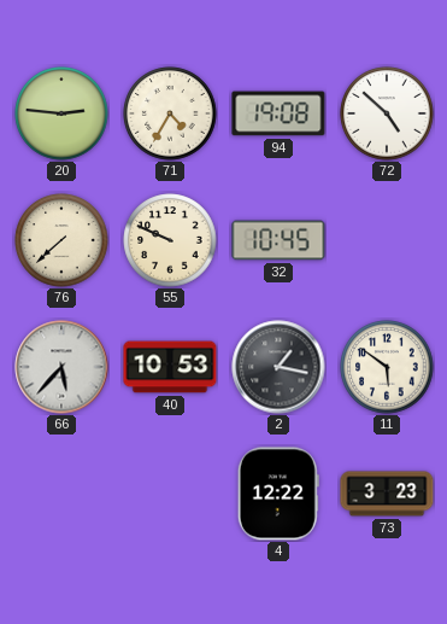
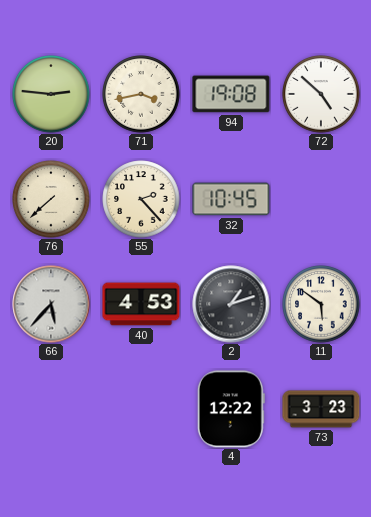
71: 4:35 -> 3:43
55: 9:49 -> 2:23
40: 10:53 -> 4:53
2: 1:17 -> 1:12
